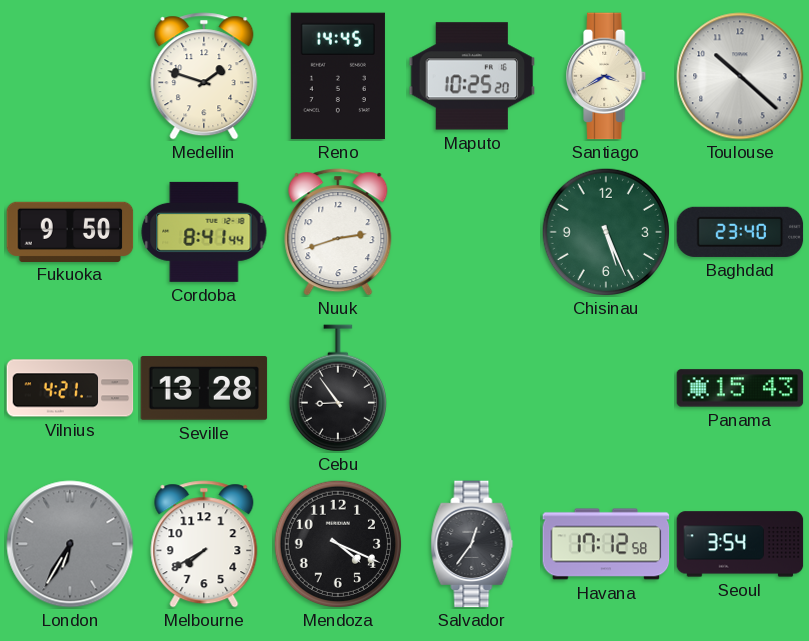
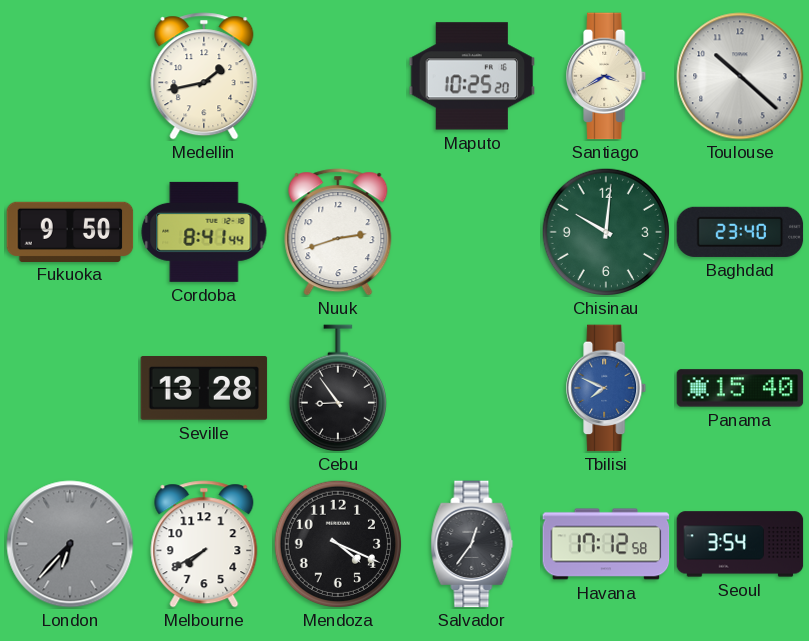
Medellin: 1:48 -> 1:43
Reno: 14:45 -> none
Chisinau: 5:26 -> 10:01
Vilnius: 4:21 -> none
Tbilisi: none -> 7:49
Panama: 15:43 -> 15:40
London: 6:35 -> 6:37
